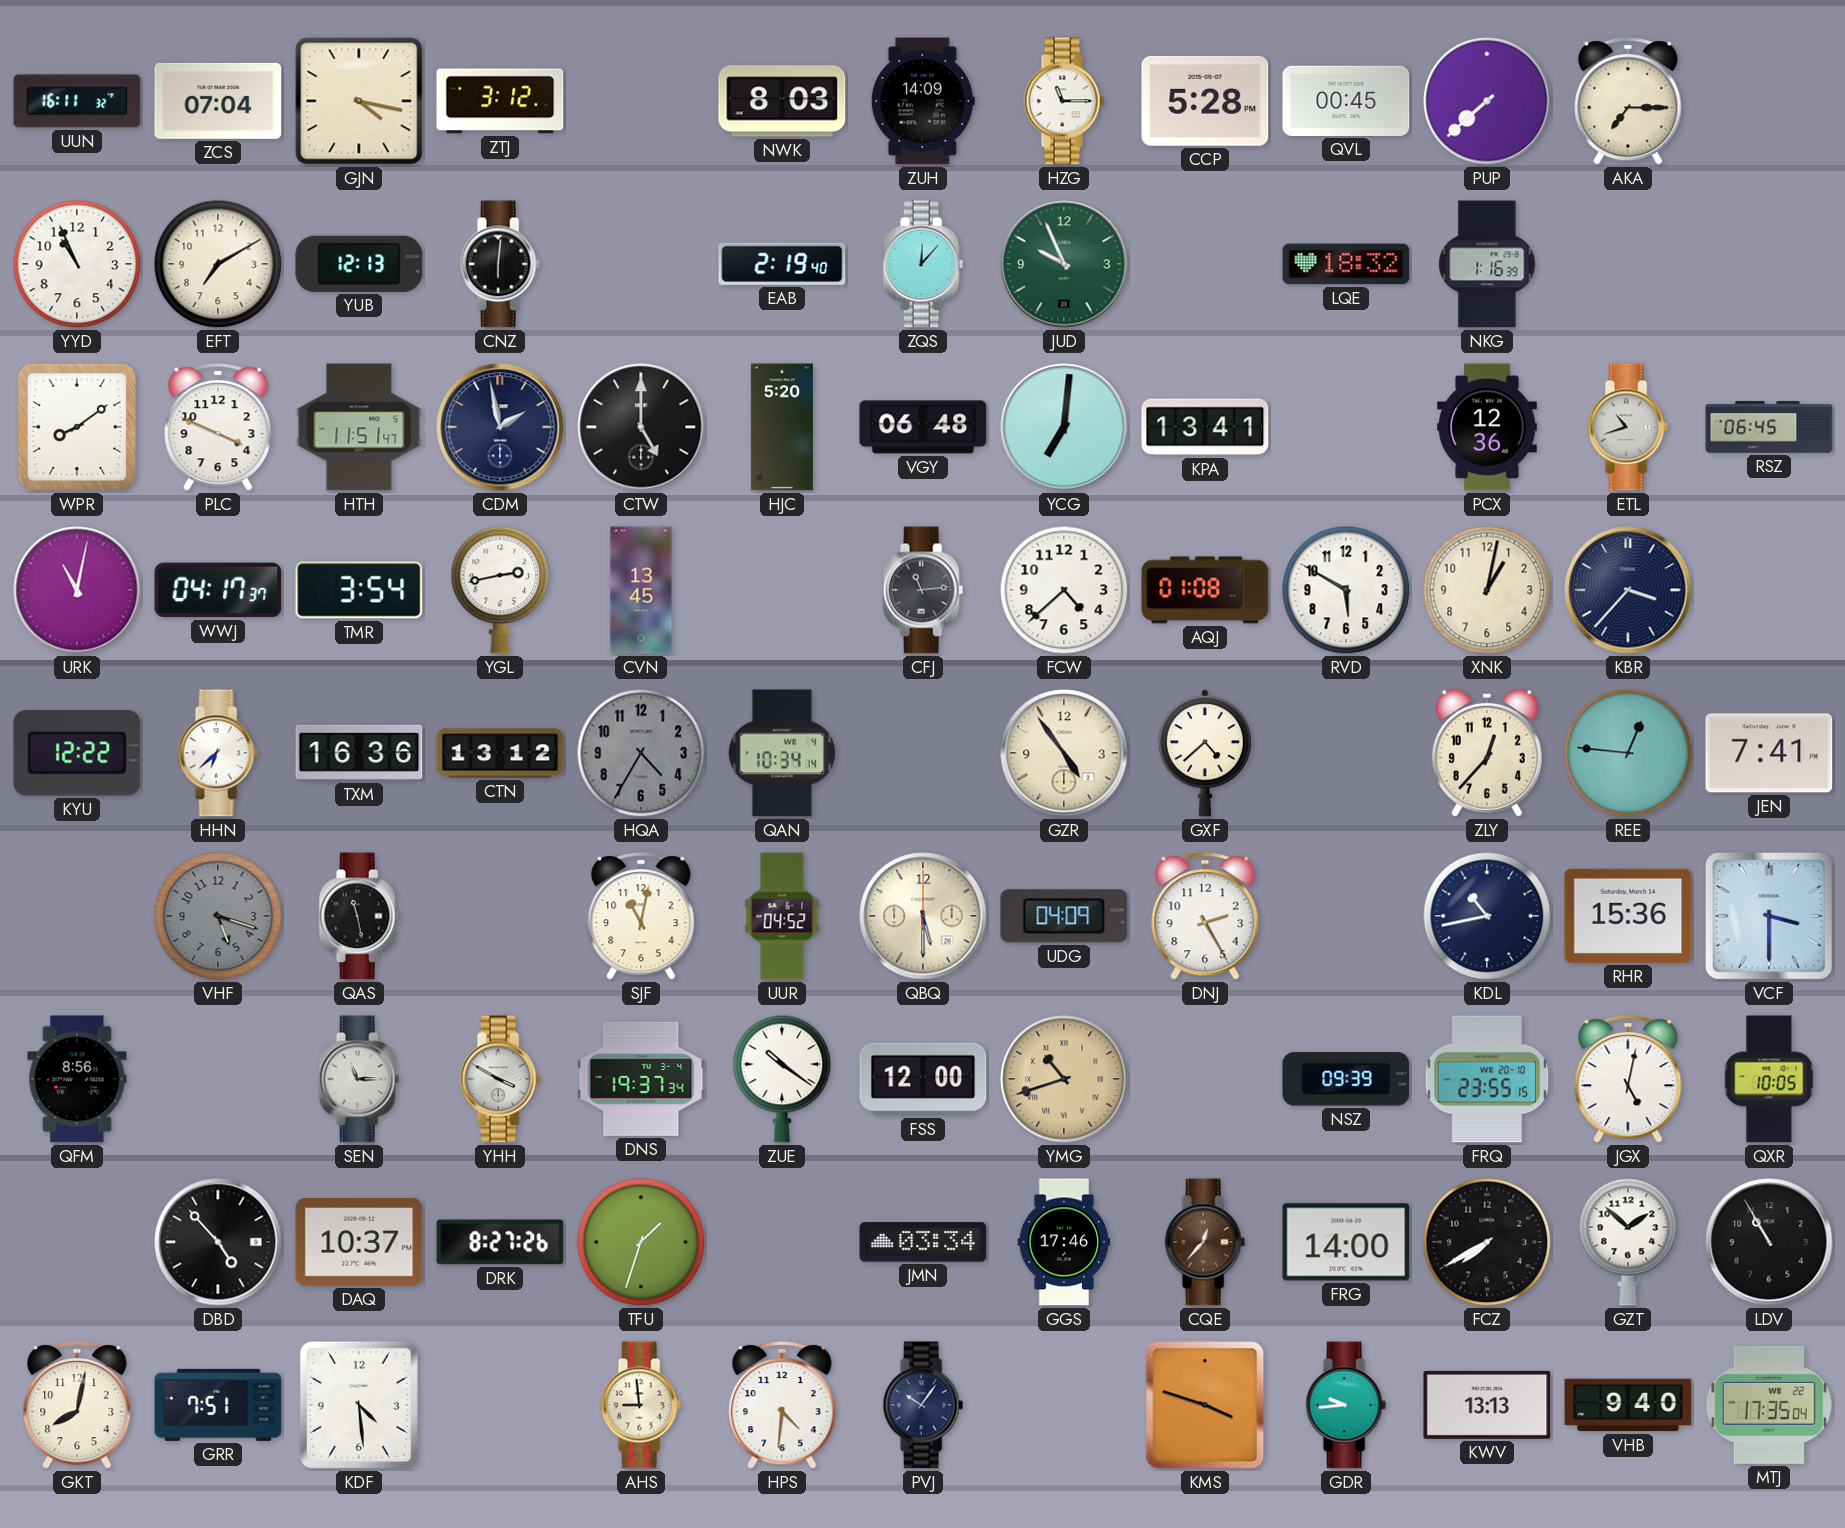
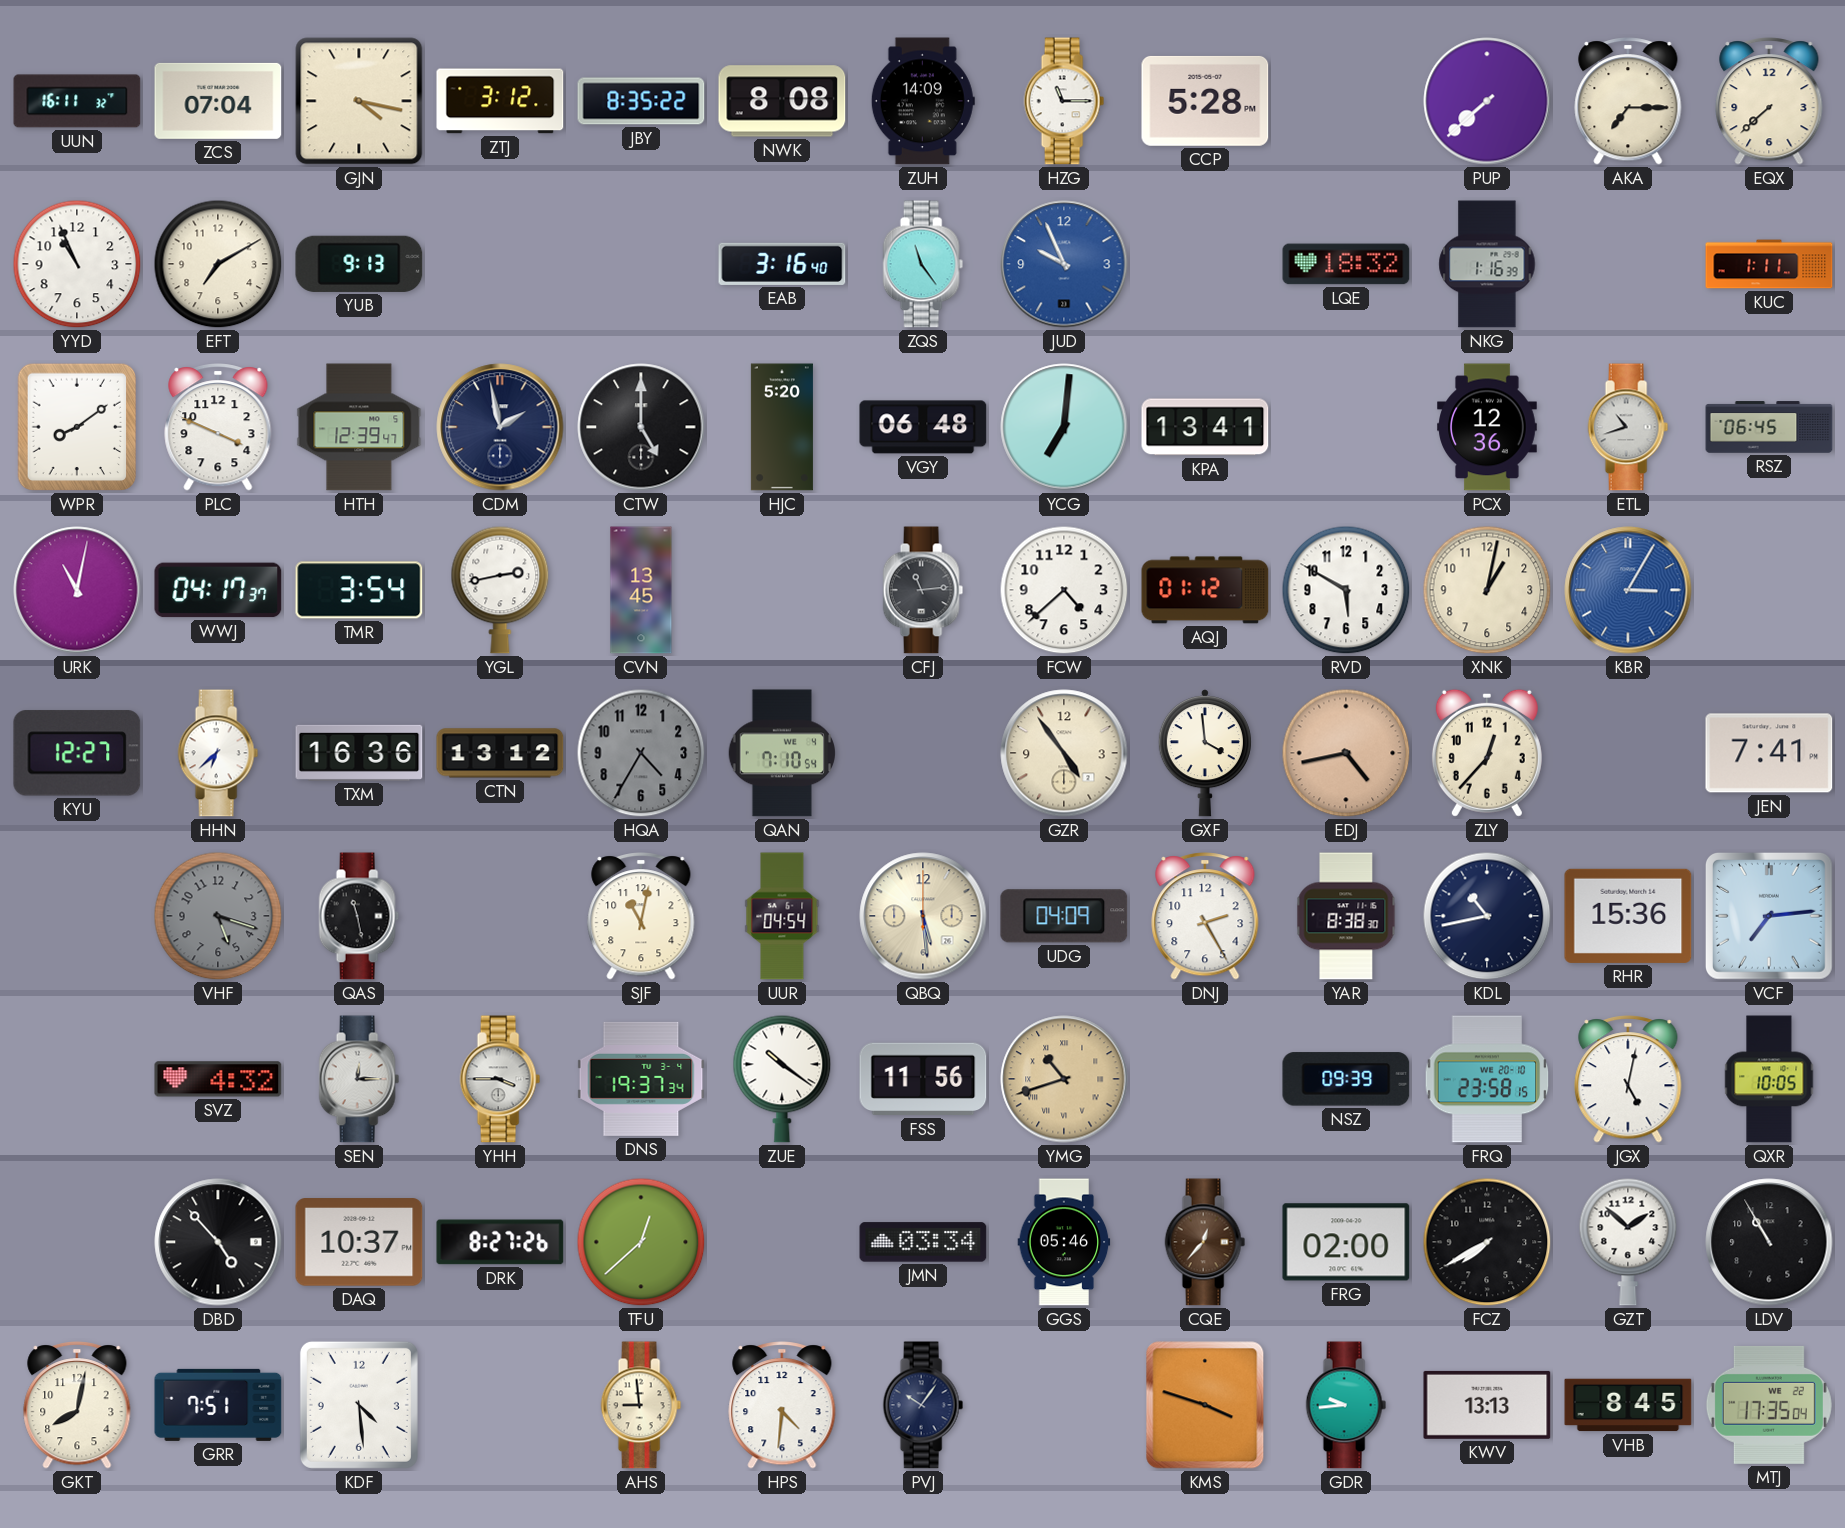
JBY: none -> 8:35
NWK: 8:03 -> 8:08
QVL: 00:45 -> none
EQX: none -> 7:38
YUB: 12:13 -> 9:13
CNZ: 6:01 -> none
EAB: 2:19 -> 3:16
ZQS: 12:07 -> 11:24
JUD dial: green -> blue
KUC: none -> 1:11
HTH: 11:51 -> 12:39
AQJ: 01:08 -> 01:12
KBR: 3:37 -> 3:05
KBR dial: navy -> blue
KYU: 12:22 -> 12:27
QAN: 10:34 -> 7:10
GXF: 4:38 -> 3:59
EDJ: none -> 4:43
REE: 12:46 -> none
UUR: 04:52 -> 04:54
QBQ: 5:30 -> 5:29
YAR: none -> 8:38
VCF: 3:30 -> 7:14
QFM: 8:56 -> none
SVZ: none -> 4:32
SEN: 11:15 -> 12:15
YHH: 3:50 -> 3:45
FSS: 12:00 -> 11:56
FRQ: 23:55 -> 23:58
TFU: 1:33 -> 12:38
GGS: 17:46 -> 05:46
FRG: 14:00 -> 02:00
VHB: 9:40 -> 8:45
